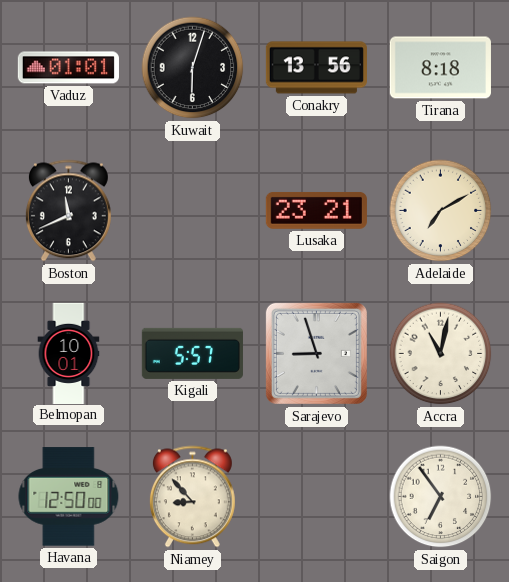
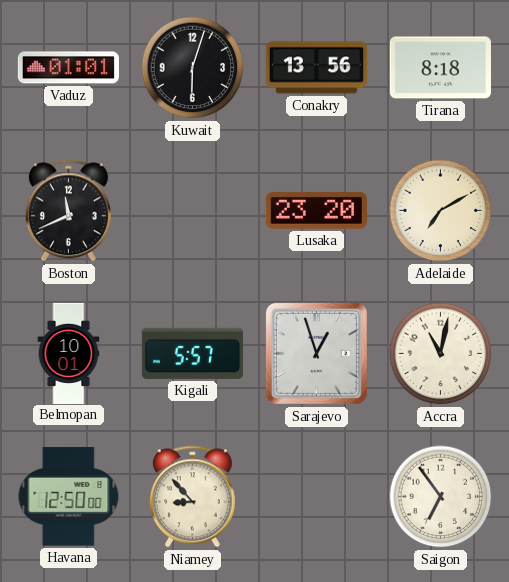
Lusaka: 23:21 -> 23:20
Sarajevo: 8:57 -> 12:57
